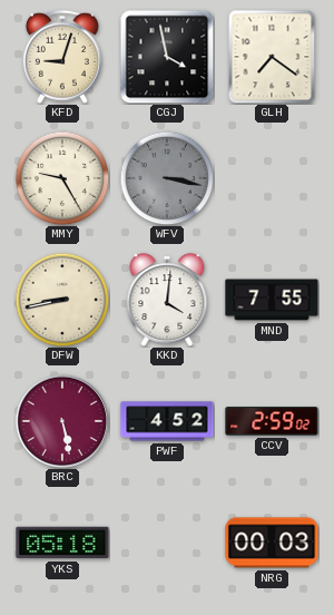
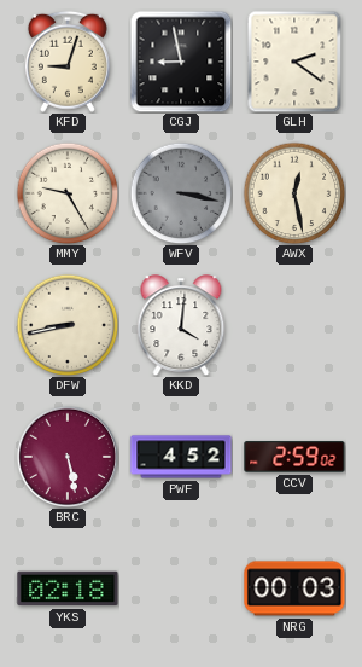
CGJ: 3:58 -> 8:58
GLH: 7:21 -> 2:21
AWX: none -> 12:28
MND: 7:55 -> none
YKS: 05:18 -> 02:18
